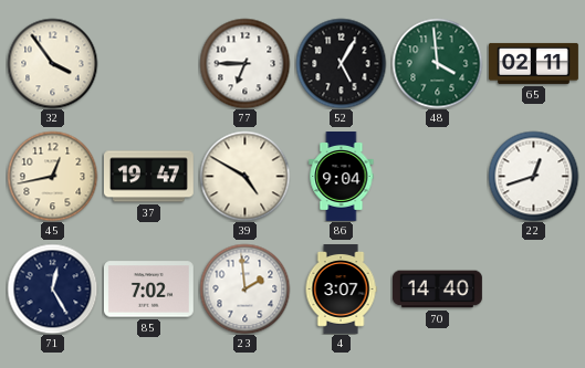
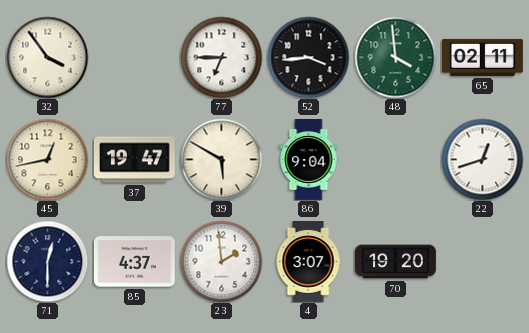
52: 5:05 -> 3:44
39: 4:50 -> 5:50
71: 12:25 -> 12:30
85: 7:02 -> 4:37
70: 14:40 -> 19:20
